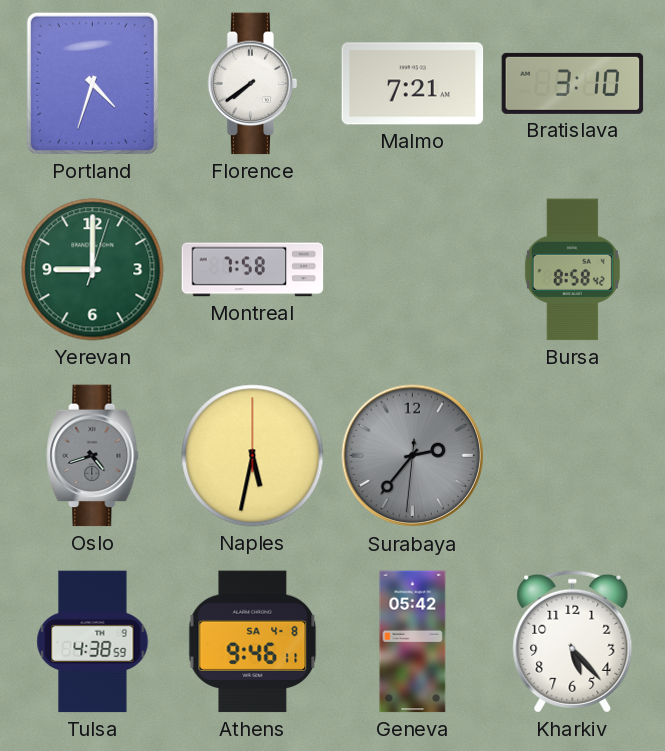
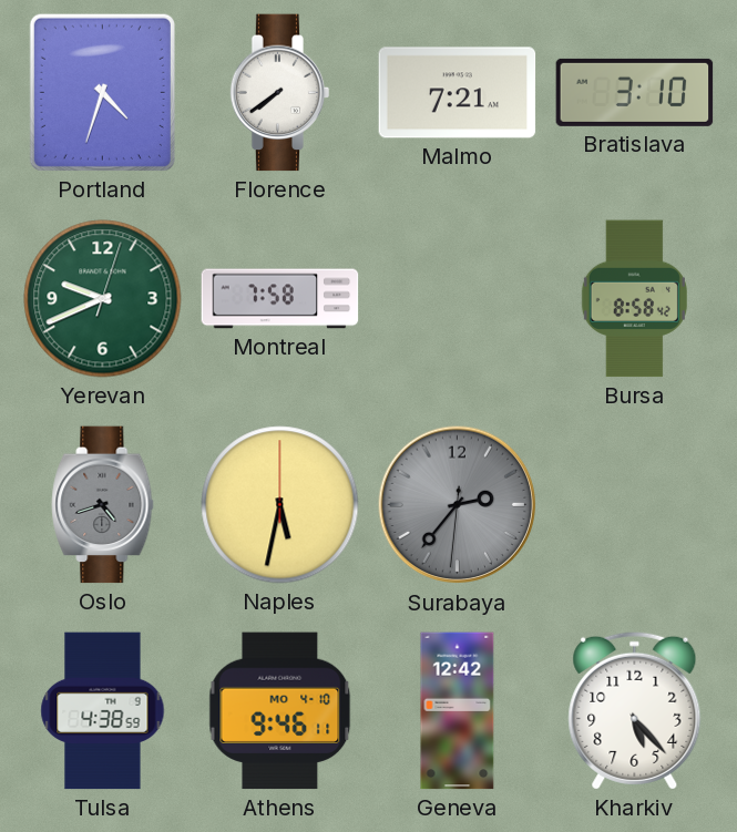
Yerevan: 9:00 -> 9:41
Athens date: SA 4-8 -> MO 4-10
Geneva: 05:42 -> 12:42
